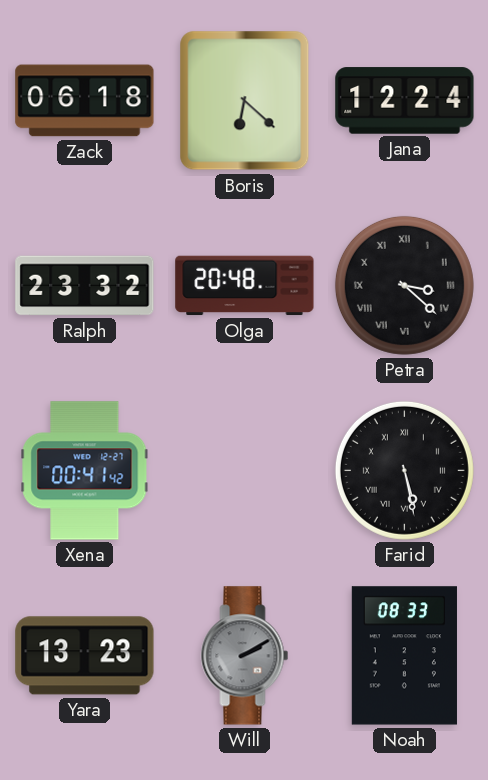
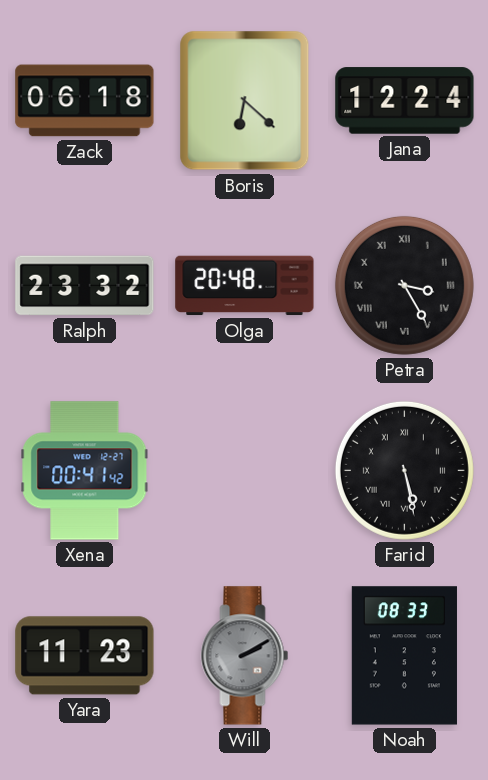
Petra: 3:22 -> 3:25
Yara: 13:23 -> 11:23
